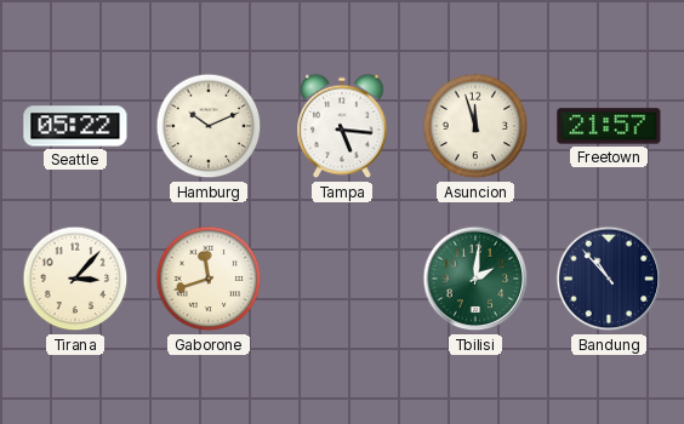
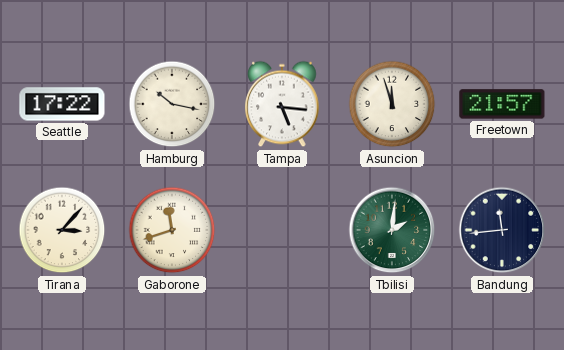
Seattle: 05:22 -> 17:22
Hamburg: 10:11 -> 10:17
Bandung: 10:53 -> 11:44
